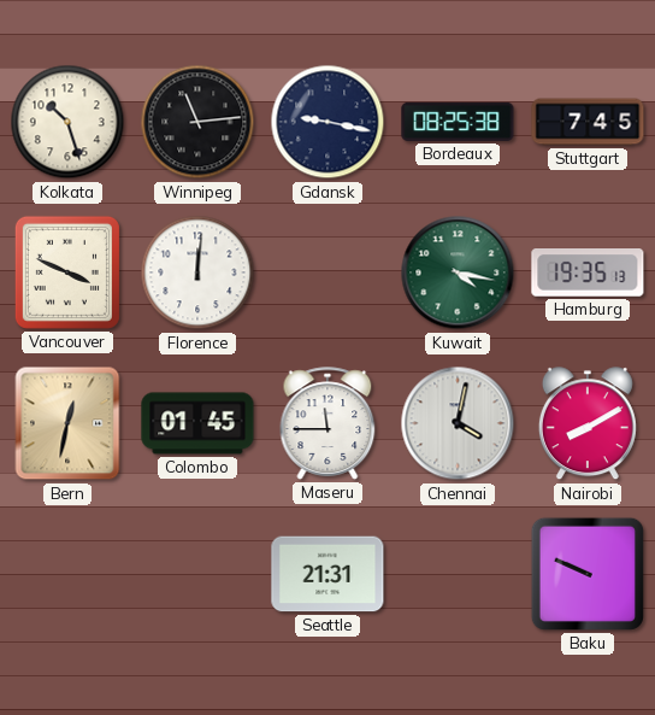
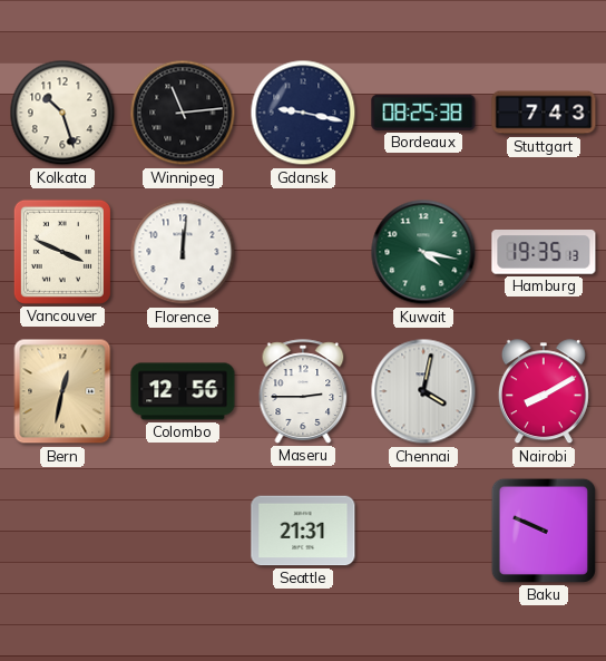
Stuttgart: 7:45 -> 7:43
Colombo: 01:45 -> 12:56
Maseru: 11:45 -> 2:45
